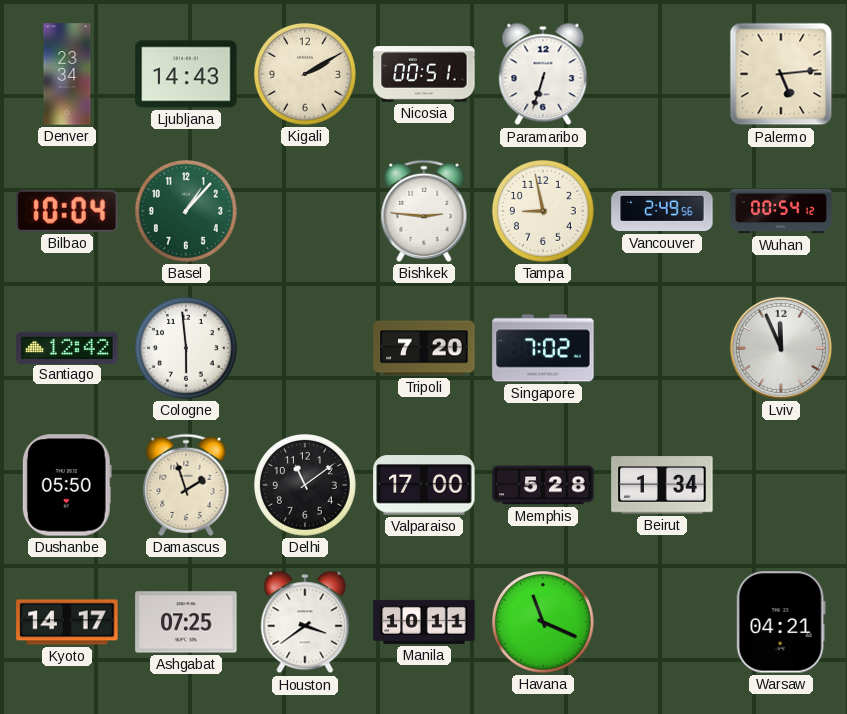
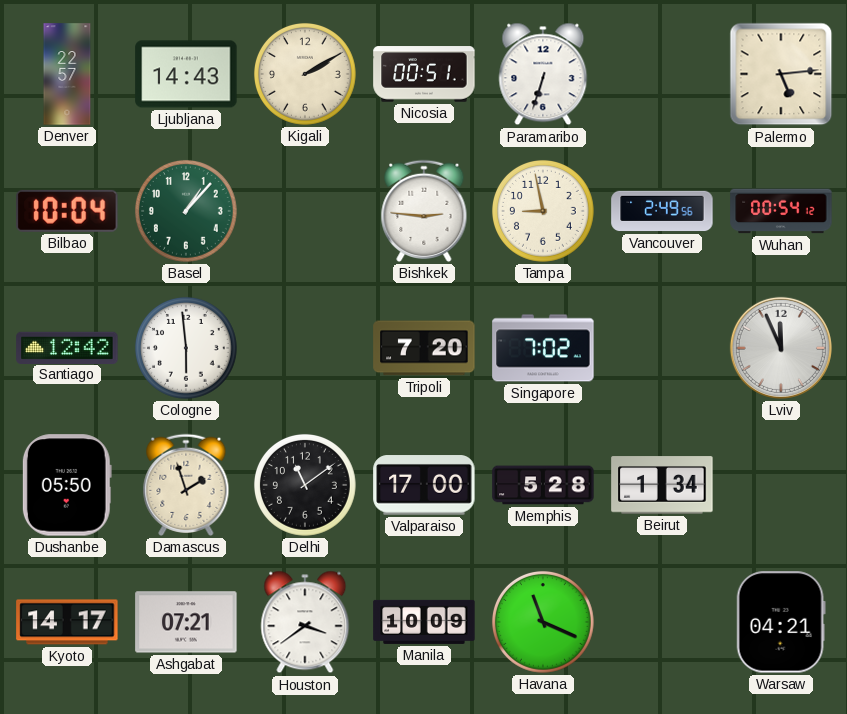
Denver: 23:34 -> 22:57
Ashgabat: 07:25 -> 07:21
Manila: 10:11 -> 10:09
